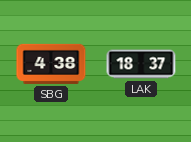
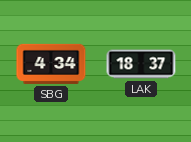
SBG: 4:38 -> 4:34
